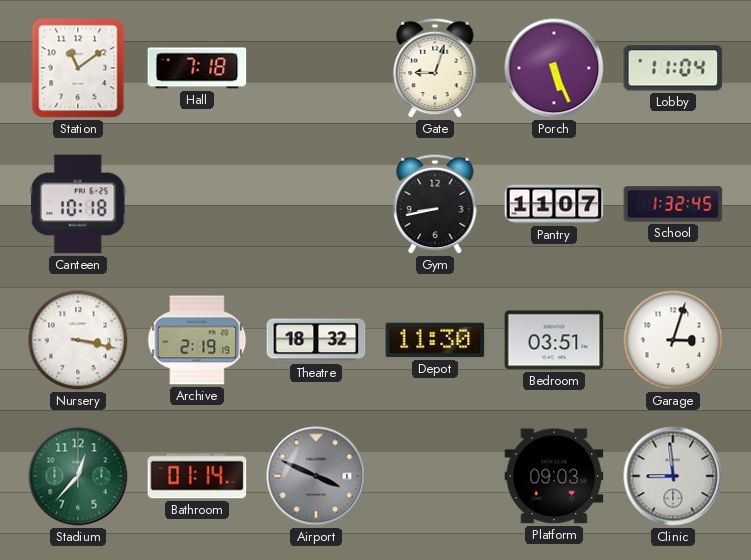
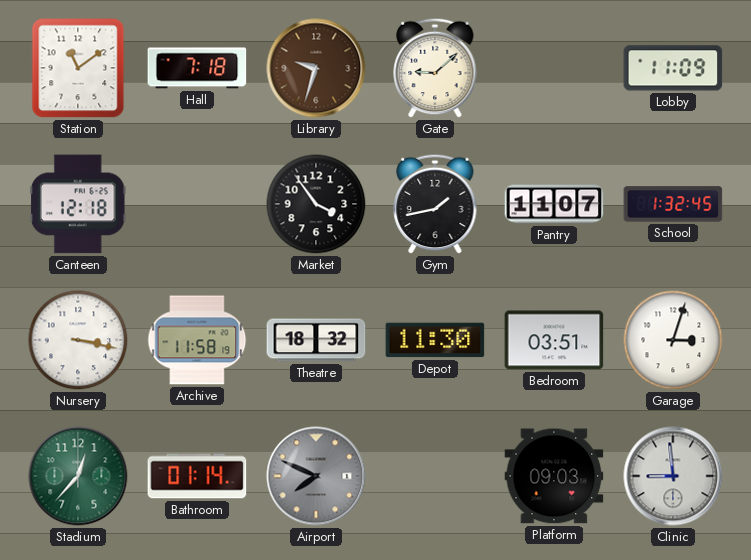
Library: none -> 9:33
Gate: 9:03 -> 9:08
Porch: 5:26 -> none
Lobby: 11:04 -> 11:09
Canteen: 10:18 -> 12:18
Market: none -> 3:54
Gym: 8:43 -> 1:43
Archive: 2:19 -> 11:58
Airport: 3:49 -> 7:49
